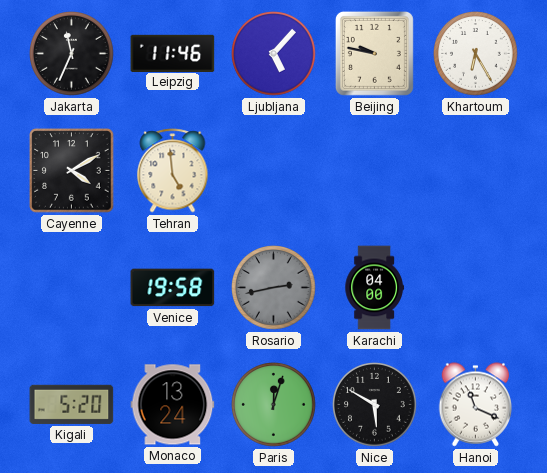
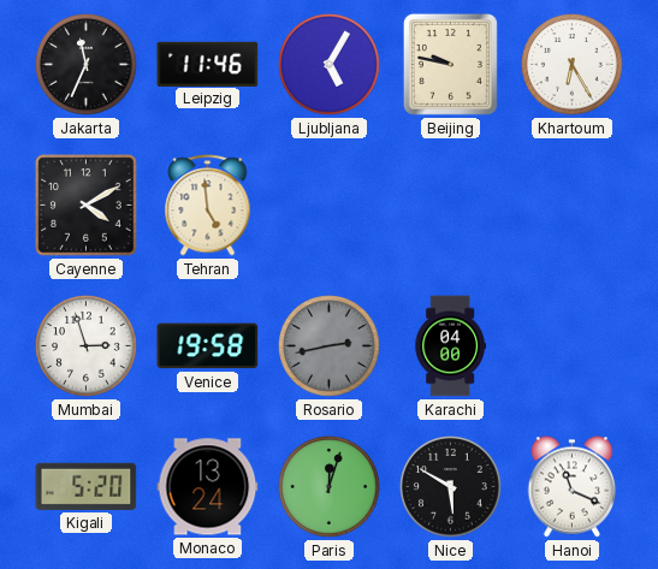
Ljubljana: 5:07 -> 5:05
Mumbai: none -> 2:57
